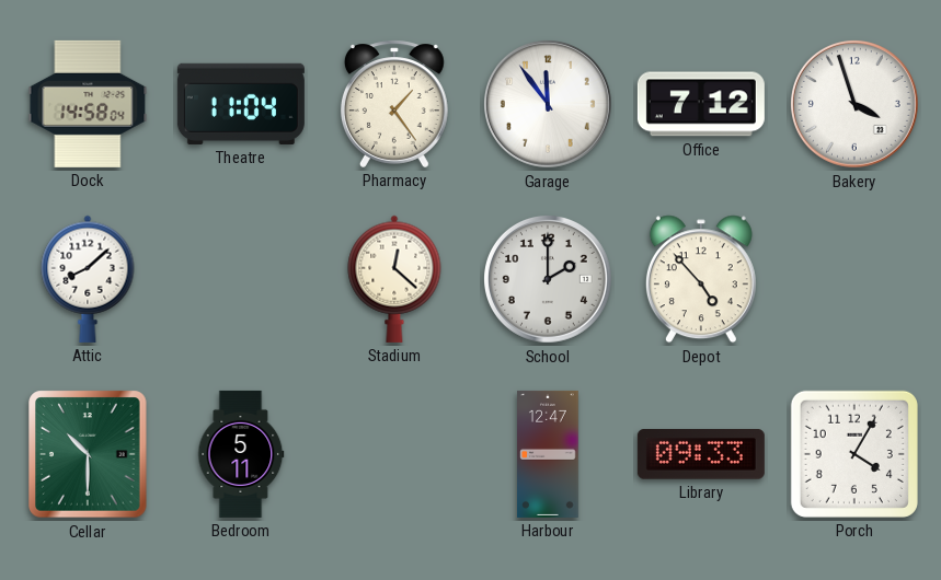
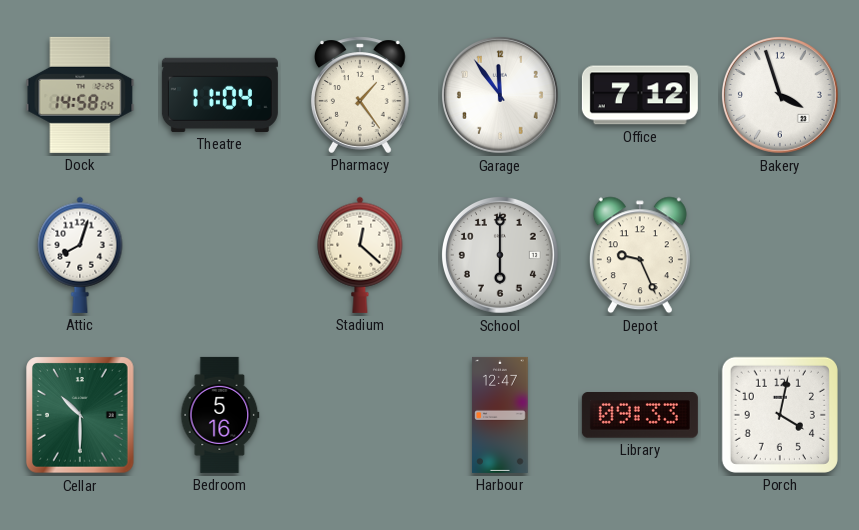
Attic: 8:08 -> 8:03
School: 2:00 -> 6:00
Depot: 4:53 -> 9:26
Bedroom: 5:11 -> 5:16
Porch: 4:05 -> 4:02
